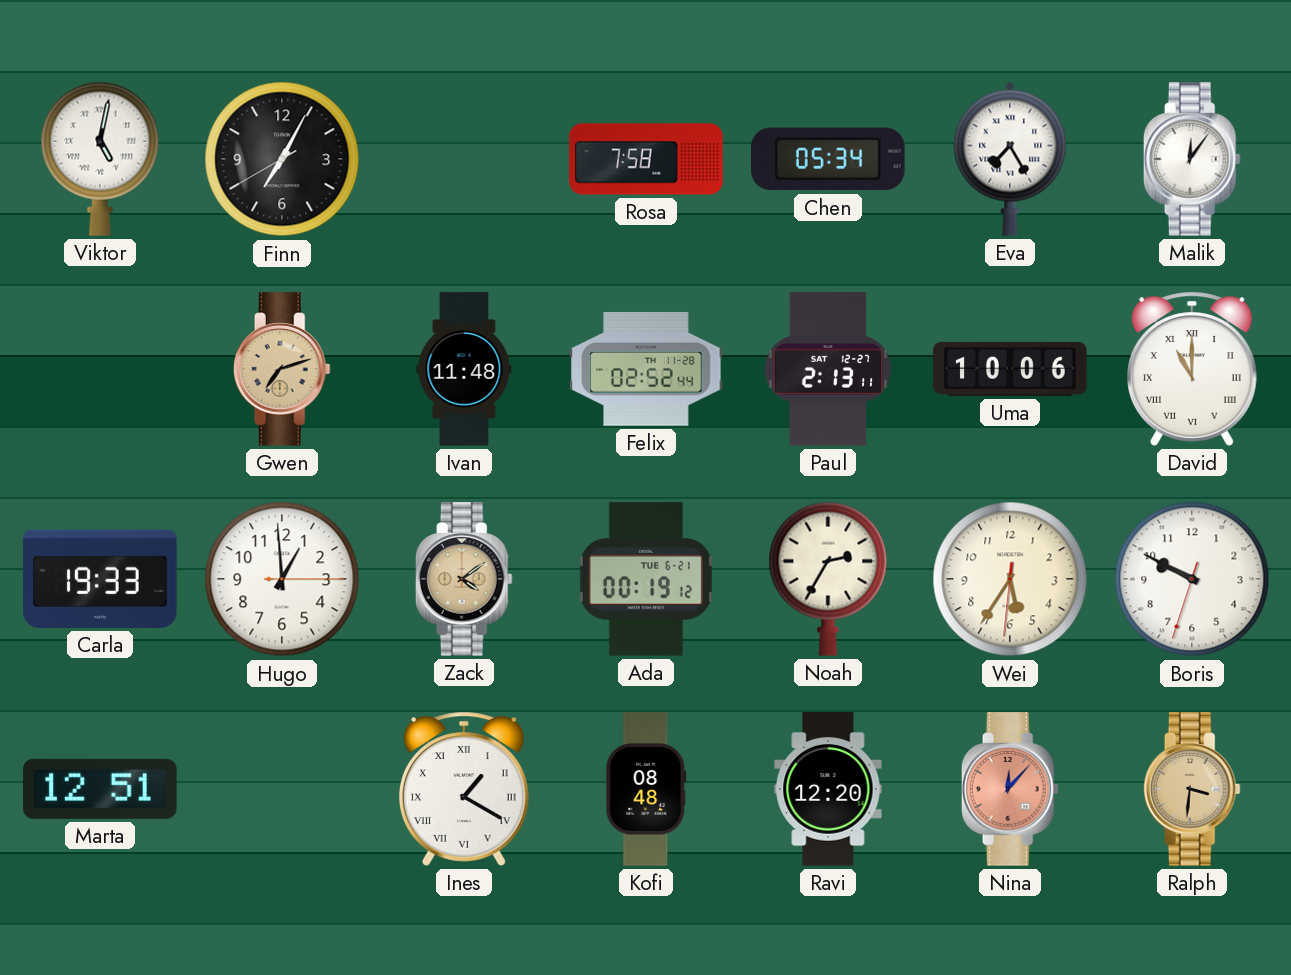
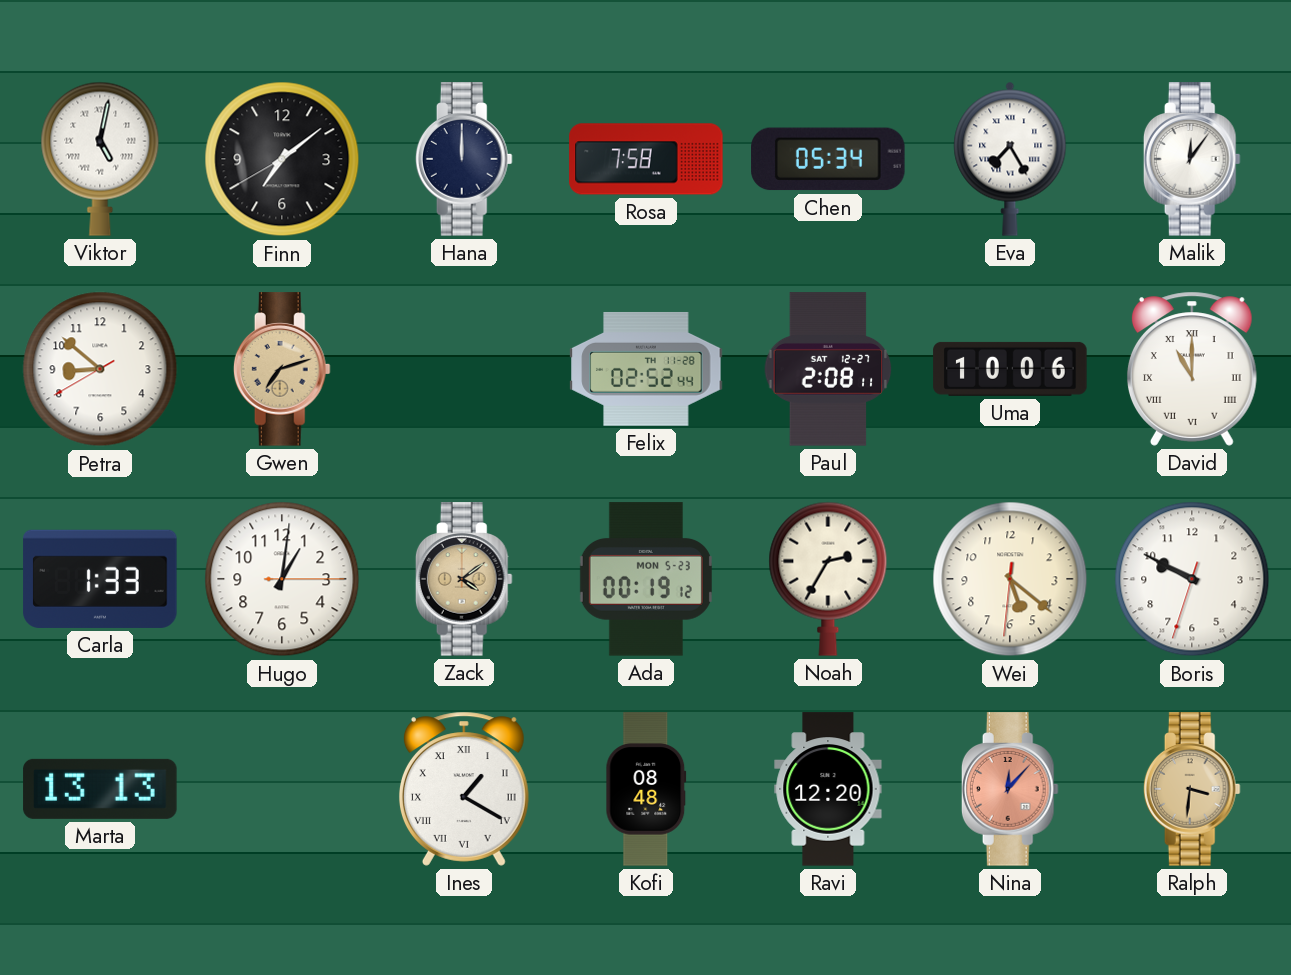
Finn: 7:04 -> 7:08
Hana: none -> 12:00
Petra: none -> 8:51
Ivan: 11:48 -> none
Paul: 2:13 -> 2:08
Carla: 19:33 -> 1:33
Hugo: 12:59 -> 1:01
Ada date: TUE 6-21 -> MON 5-23
Wei: 5:35 -> 5:21
Marta: 12:51 -> 13:13
